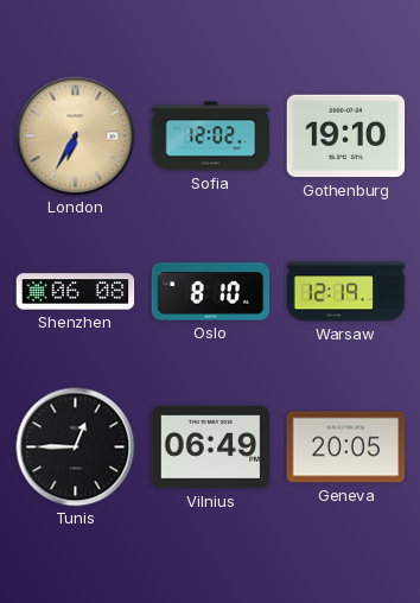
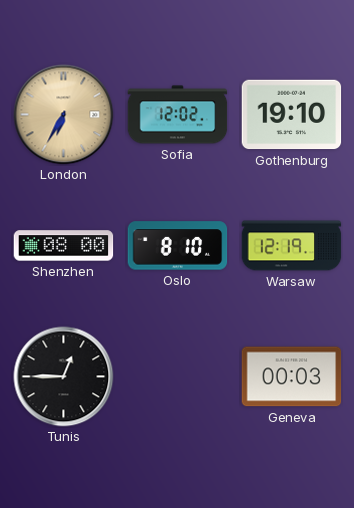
Shenzhen: 06:08 -> 08:00
Vilnius: 06:49 -> none
Geneva: 20:05 -> 00:03
